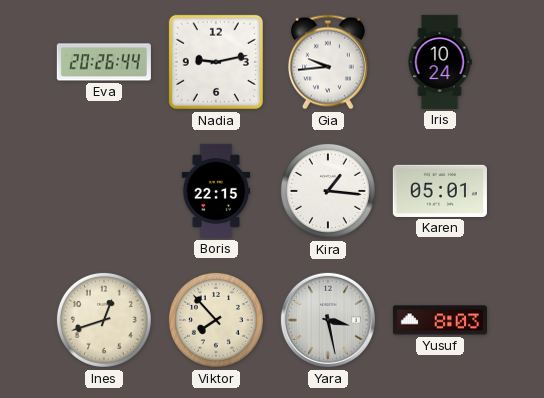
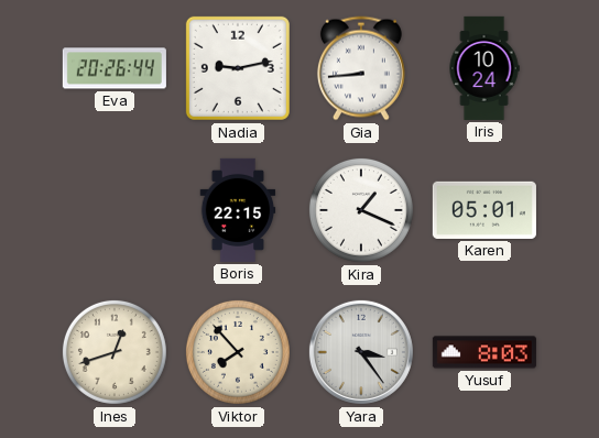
Gia: 9:44 -> 8:44
Kira: 1:16 -> 1:19
Yara: 3:28 -> 3:24
